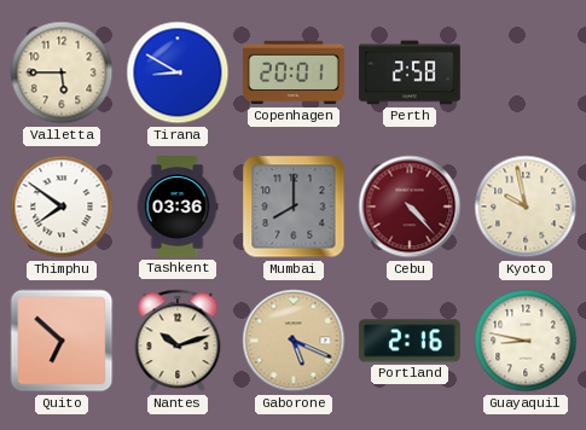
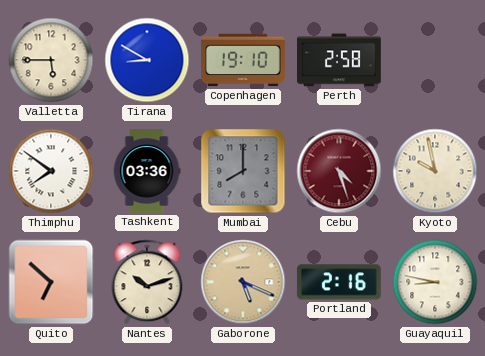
Copenhagen: 20:01 -> 19:10
Cebu: 4:23 -> 4:27
